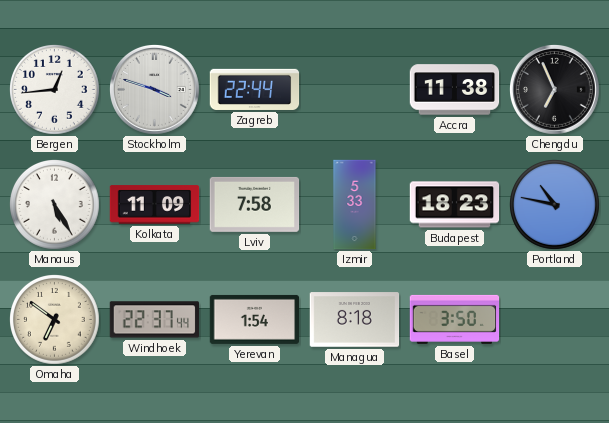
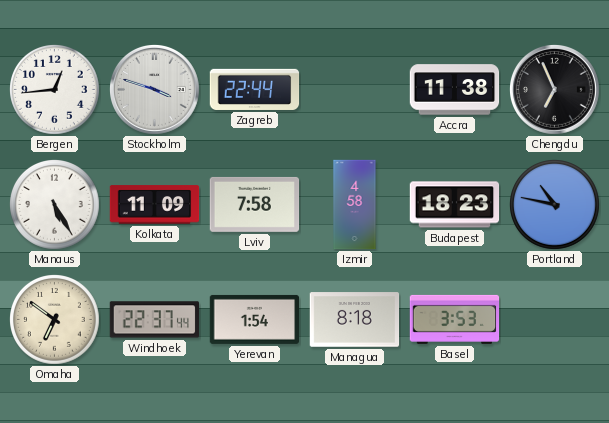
Izmir: 5:33 -> 4:58
Basel: 3:50 -> 3:53
